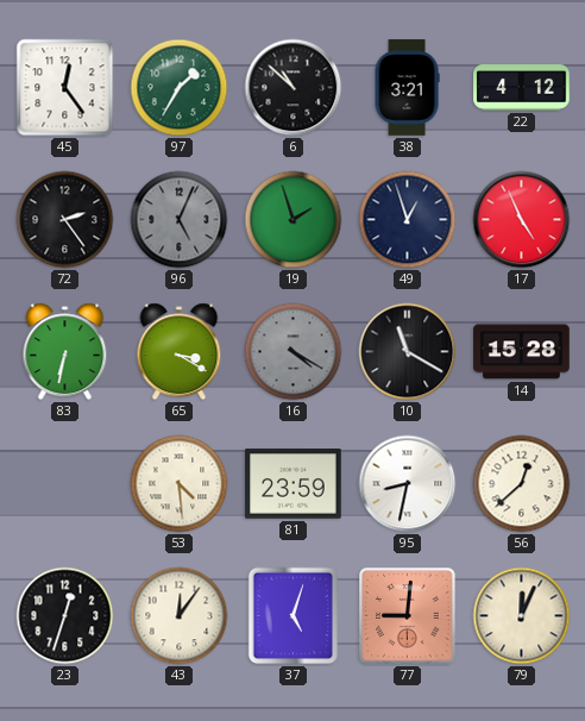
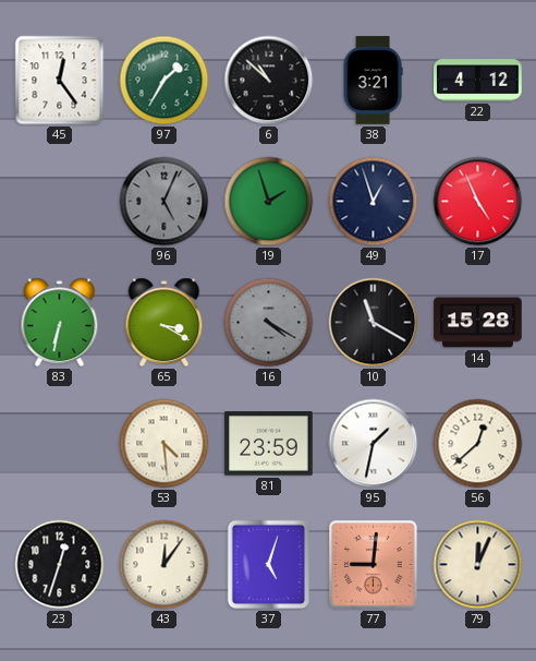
72: 2:24 -> none
95: 8:32 -> 1:32
